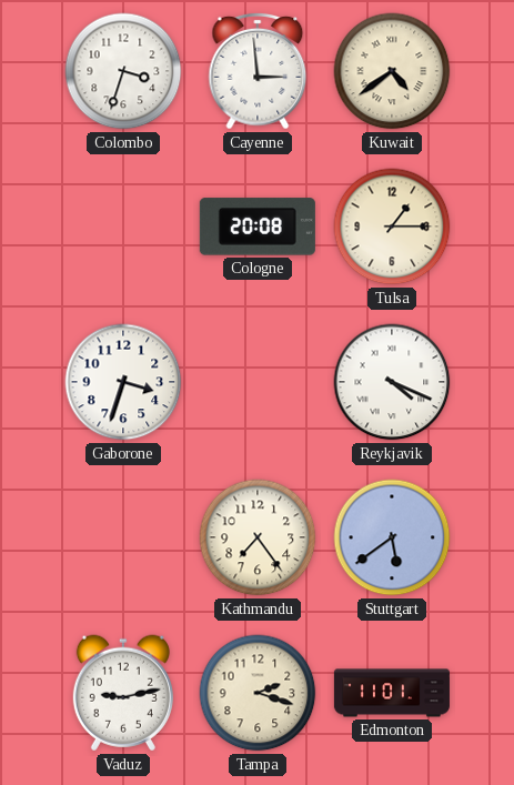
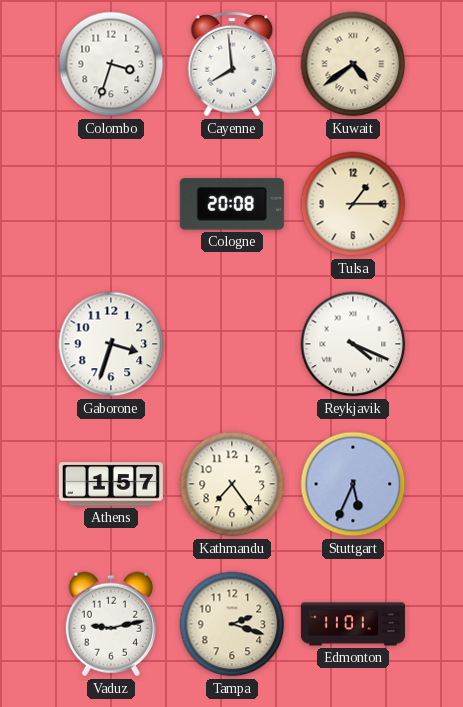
Cayenne: 2:59 -> 7:59
Athens: none -> 1:57
Stuttgart: 5:39 -> 5:34
